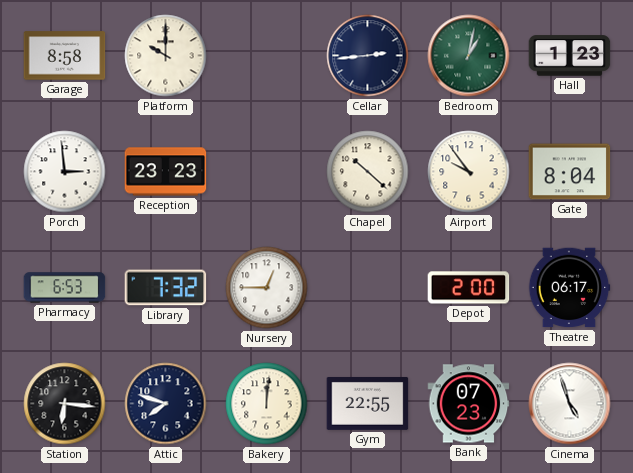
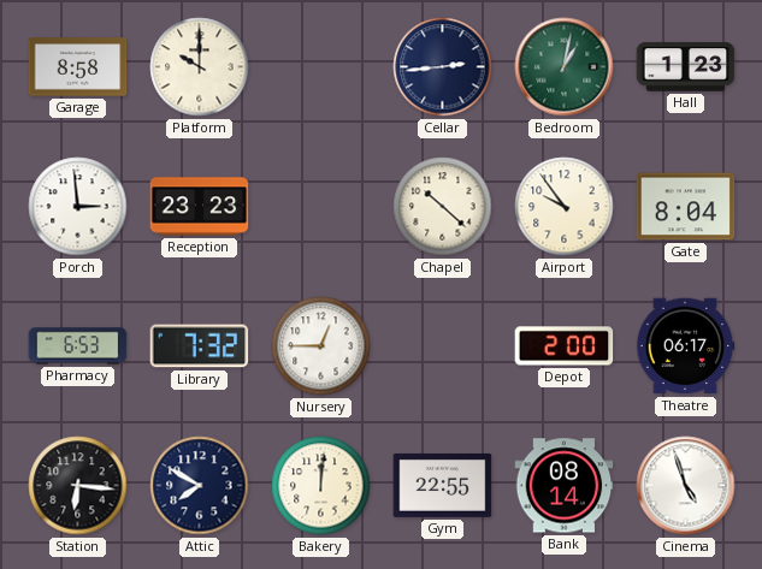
Attic: 7:48 -> 7:50
Bank: 07:23 -> 08:14
